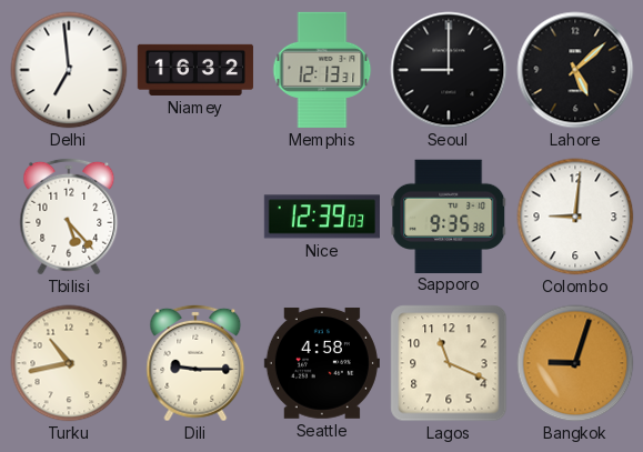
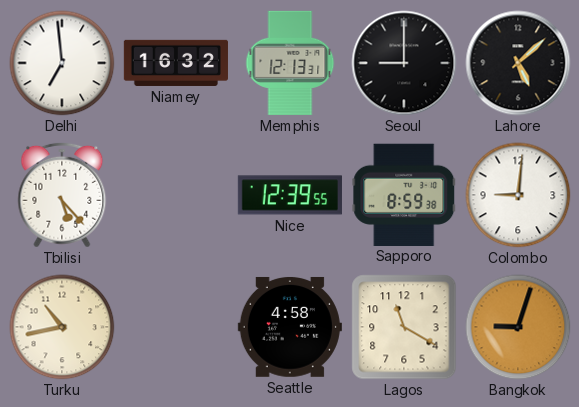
Nice: 12:39:03 -> 12:39:55
Sapporo: 9:35 -> 8:59
Dili: 9:15 -> none
Lagos: 11:19 -> 11:20
